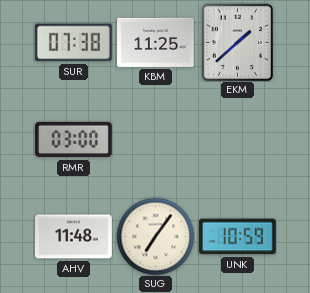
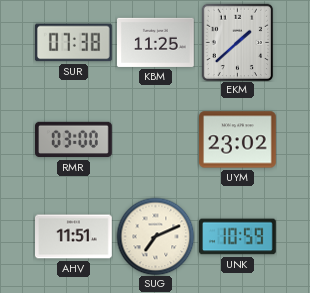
UYM: none -> 23:02
AHV: 11:48 -> 11:51
SUG: 7:06 -> 7:11
